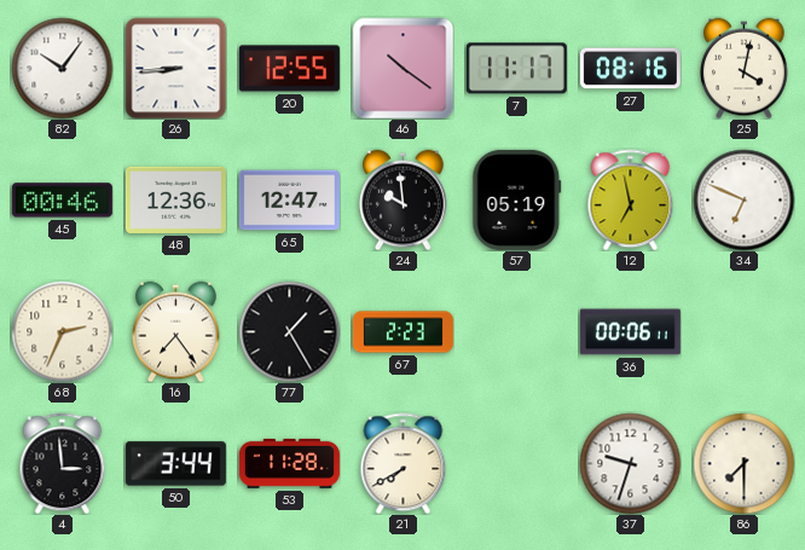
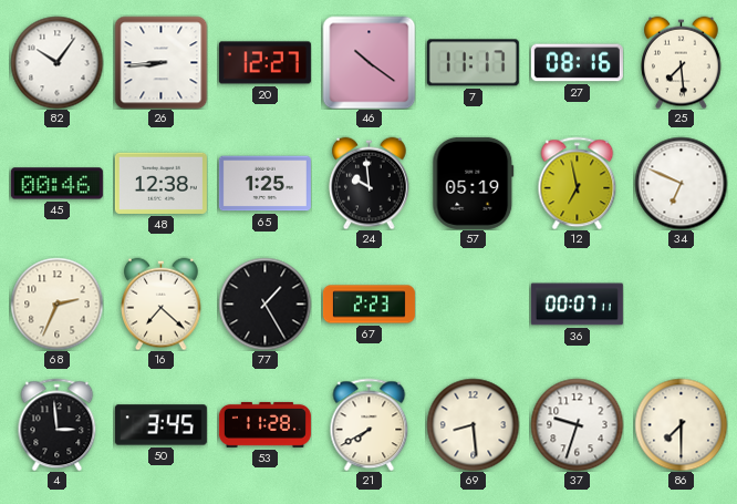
20: 12:55 -> 12:27
25: 4:02 -> 7:29
48: 12:36 -> 12:38
65: 12:47 -> 1:25
16: 7:24 -> 7:22
36: 00:06 -> 00:07
50: 3:44 -> 3:45
69: none -> 8:29
